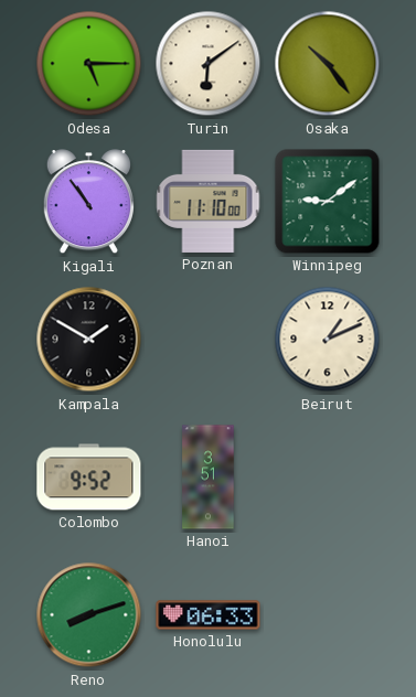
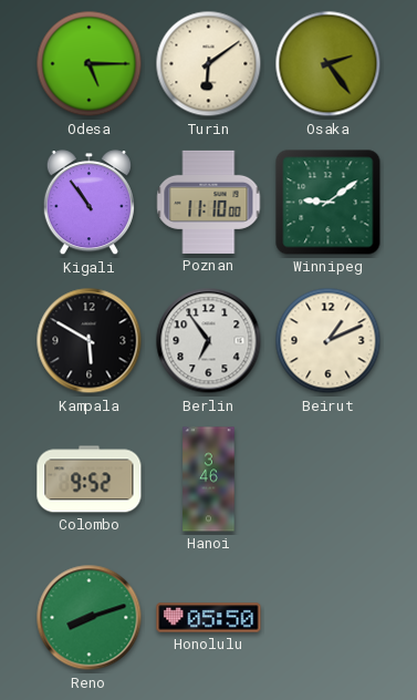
Osaka: 10:24 -> 2:24
Kampala: 1:50 -> 5:50
Berlin: none -> 6:54
Hanoi: 3:51 -> 3:46
Honolulu: 06:33 -> 05:50
